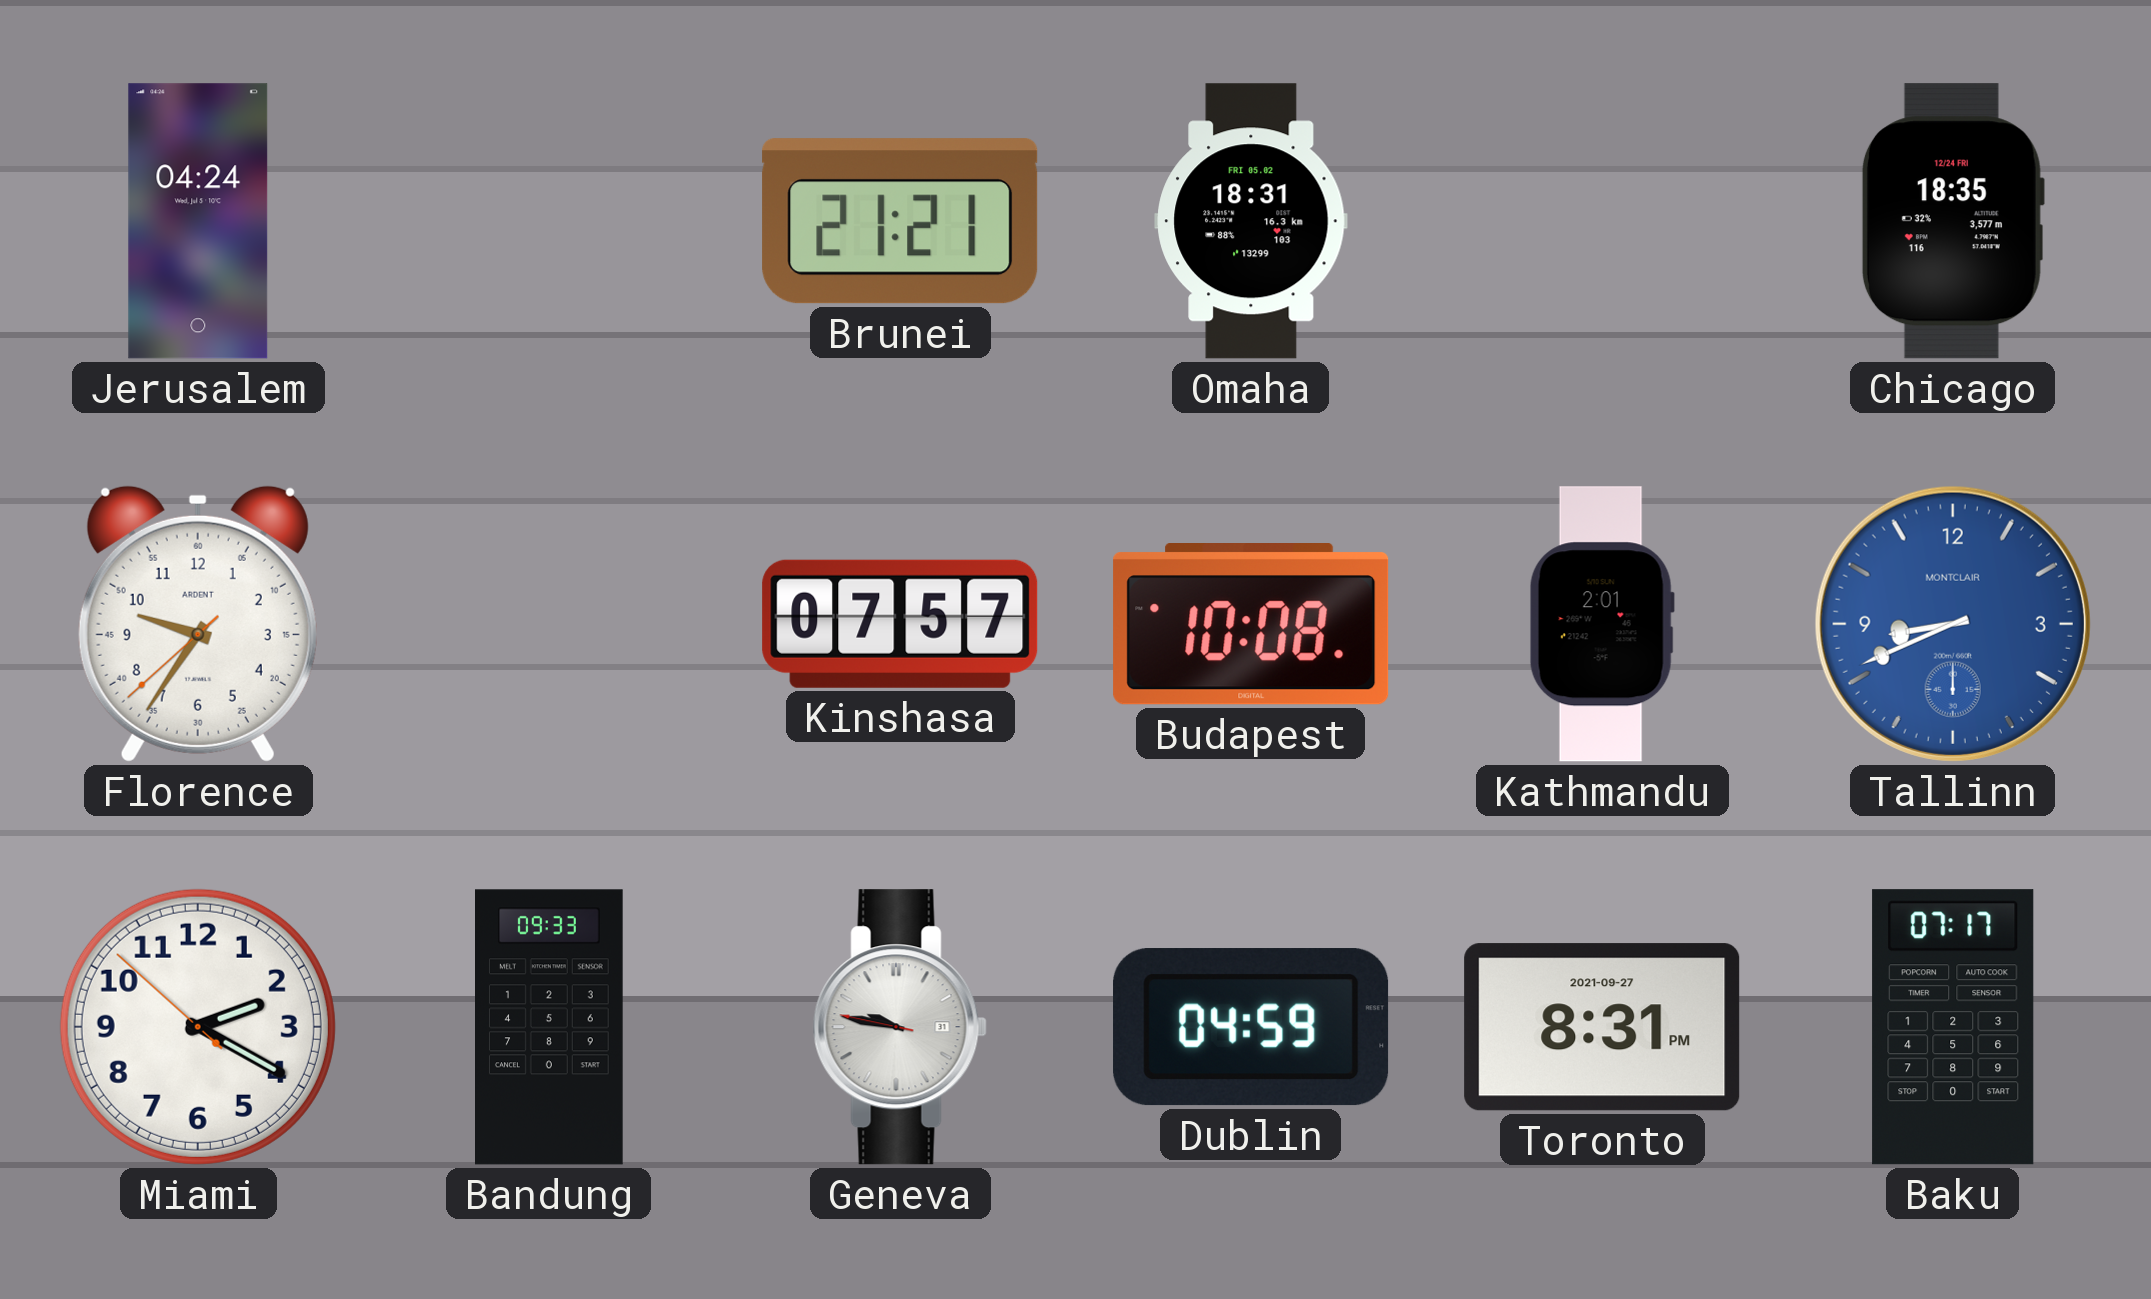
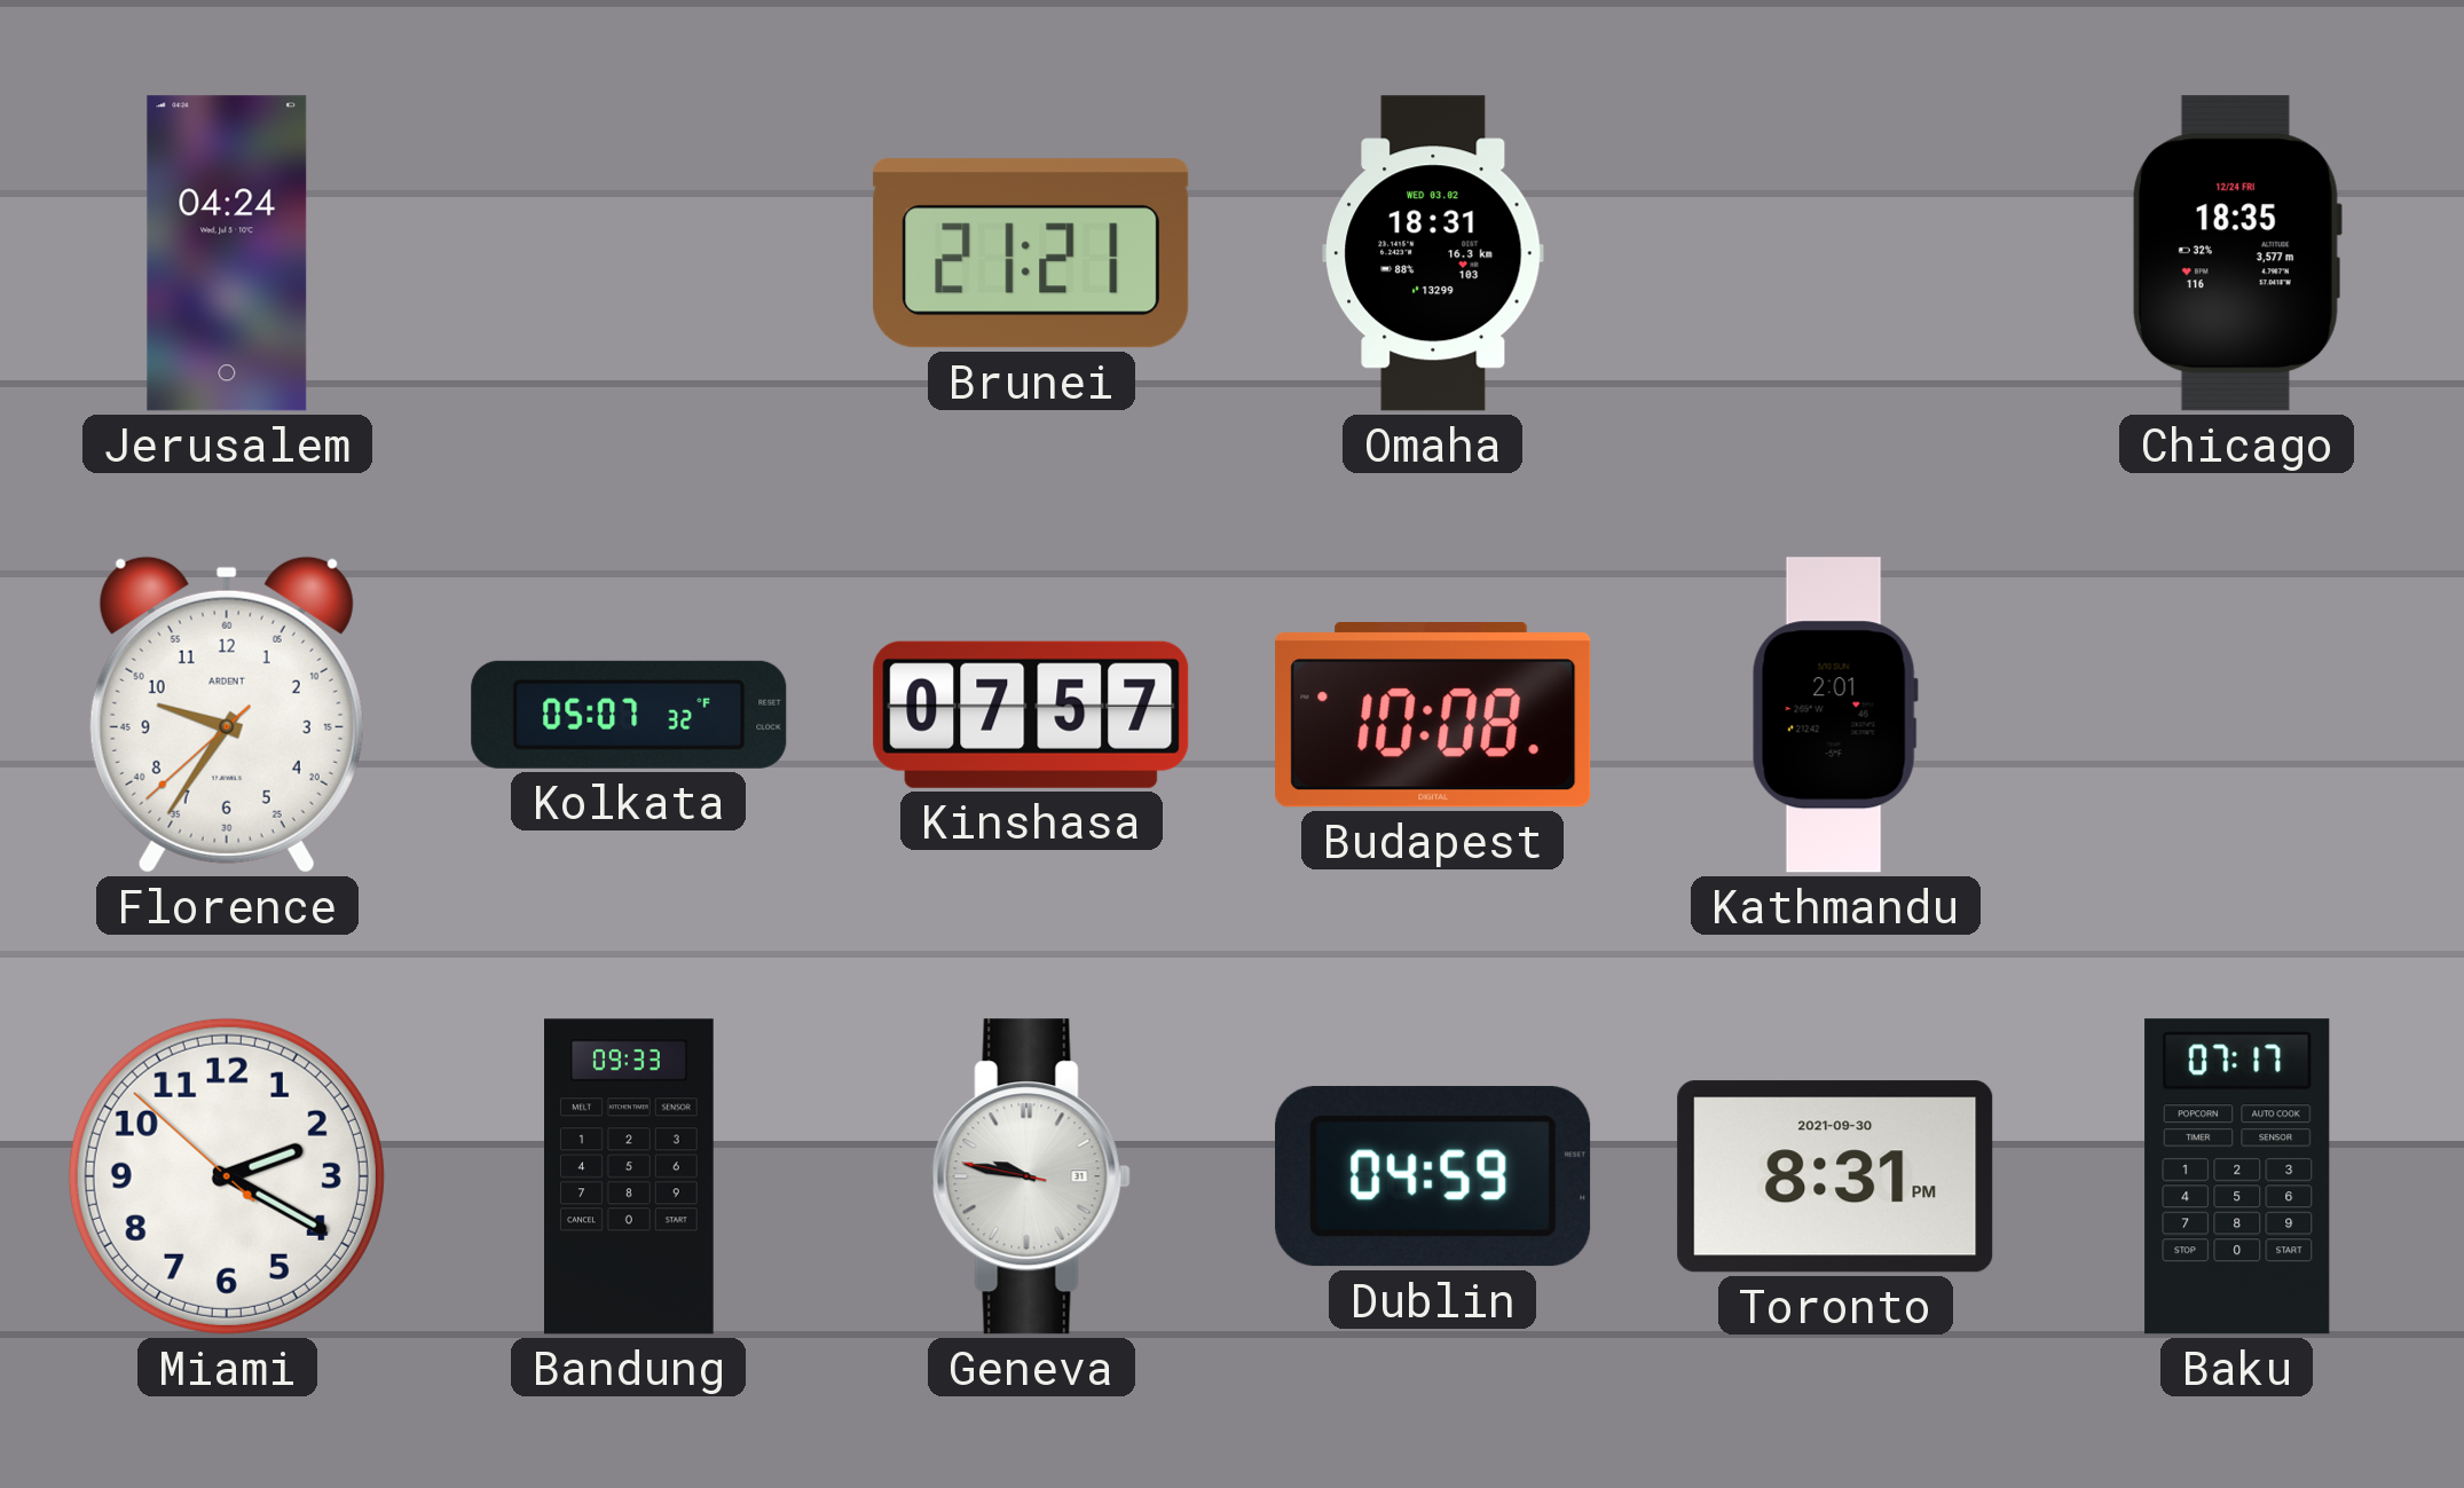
Omaha date: FRI 05.02 -> WED 03.02
Kolkata: none -> 05:07
Tallinn: 8:41 -> none
Toronto date: 2021-09-27 -> 2021-09-30
